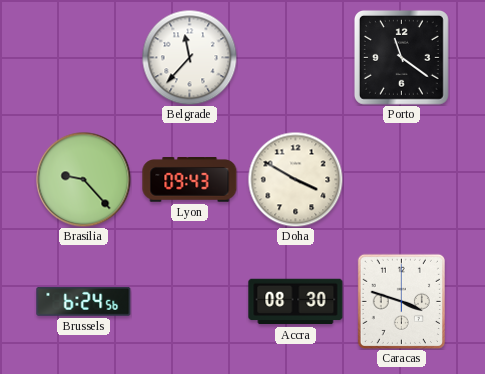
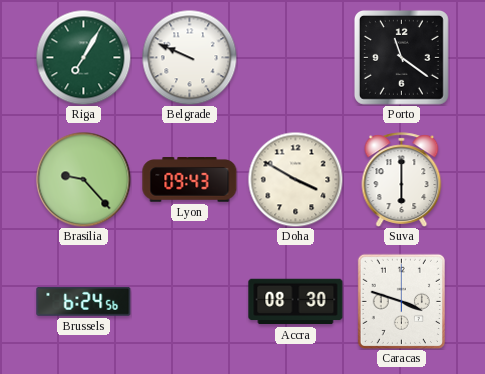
Riga: none -> 7:05
Belgrade: 11:37 -> 9:49
Suva: none -> 6:00
